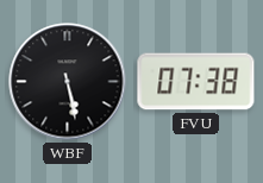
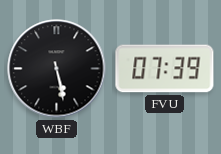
FVU: 07:38 -> 07:39
